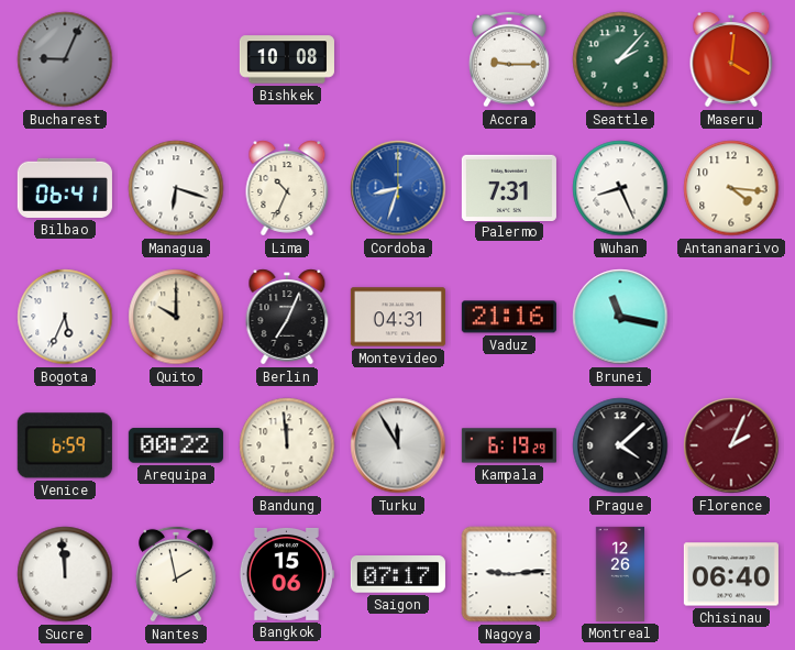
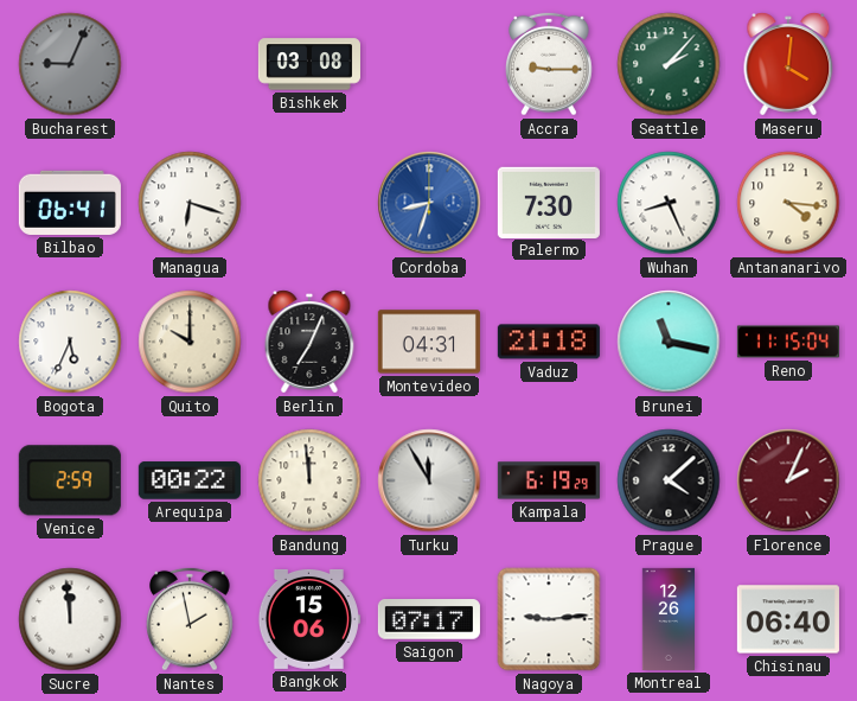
Bishkek: 10:08 -> 03:08
Lima: 10:34 -> none
Palermo: 7:31 -> 7:30
Vaduz: 21:16 -> 21:18
Reno: none -> 11:15
Venice: 6:59 -> 2:59
